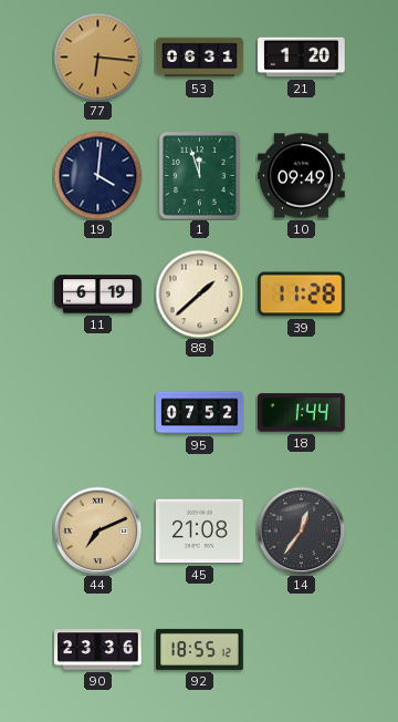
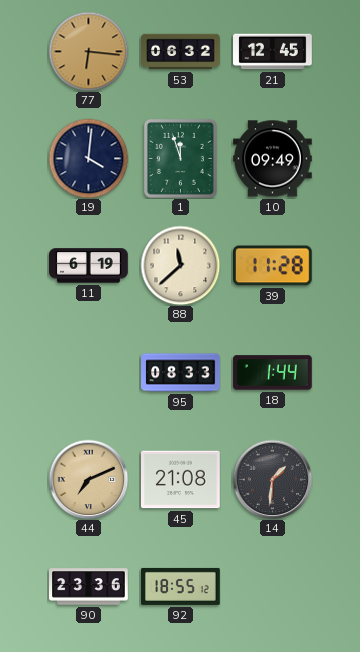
53: 06:31 -> 06:32
21: 1:20 -> 12:45
88: 1:38 -> 11:38
95: 07:52 -> 08:33
14: 12:36 -> 1:31
